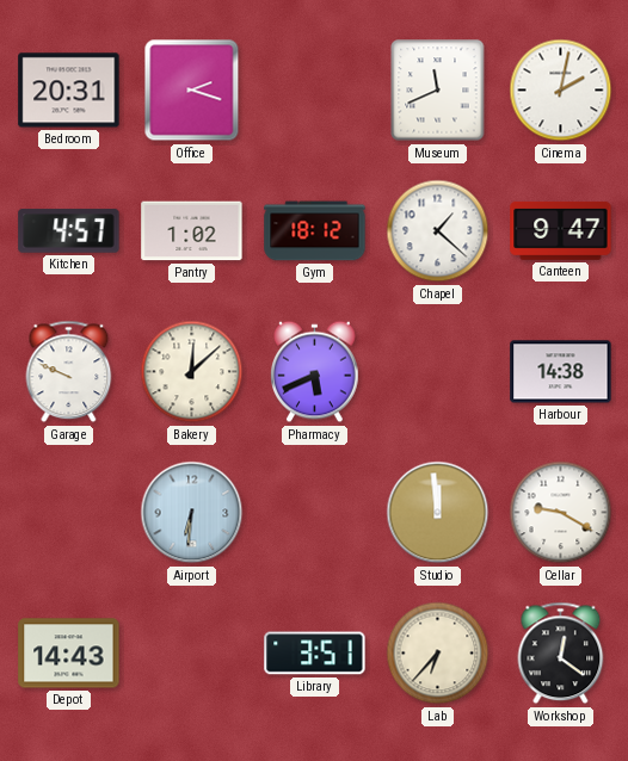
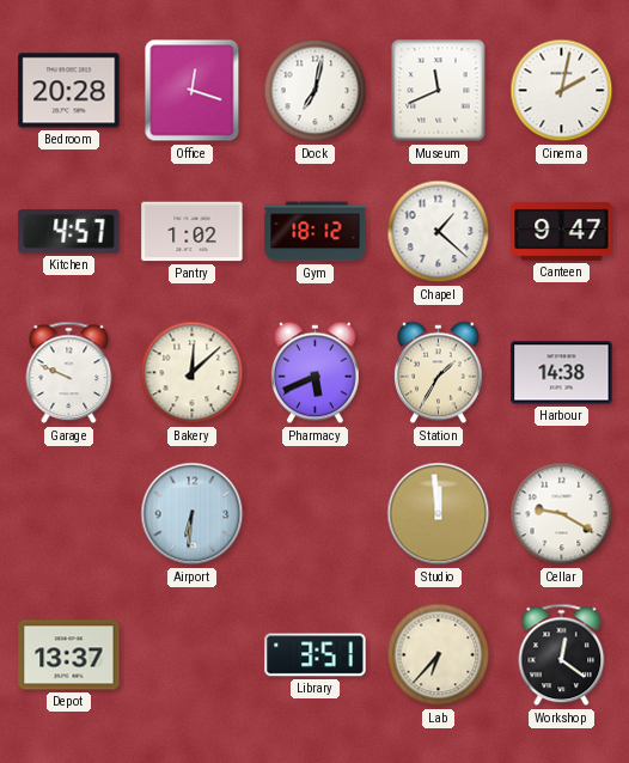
Bedroom: 20:31 -> 20:28
Office: 2:18 -> 12:18
Dock: none -> 7:02
Station: none -> 1:35
Depot: 14:43 -> 13:37
